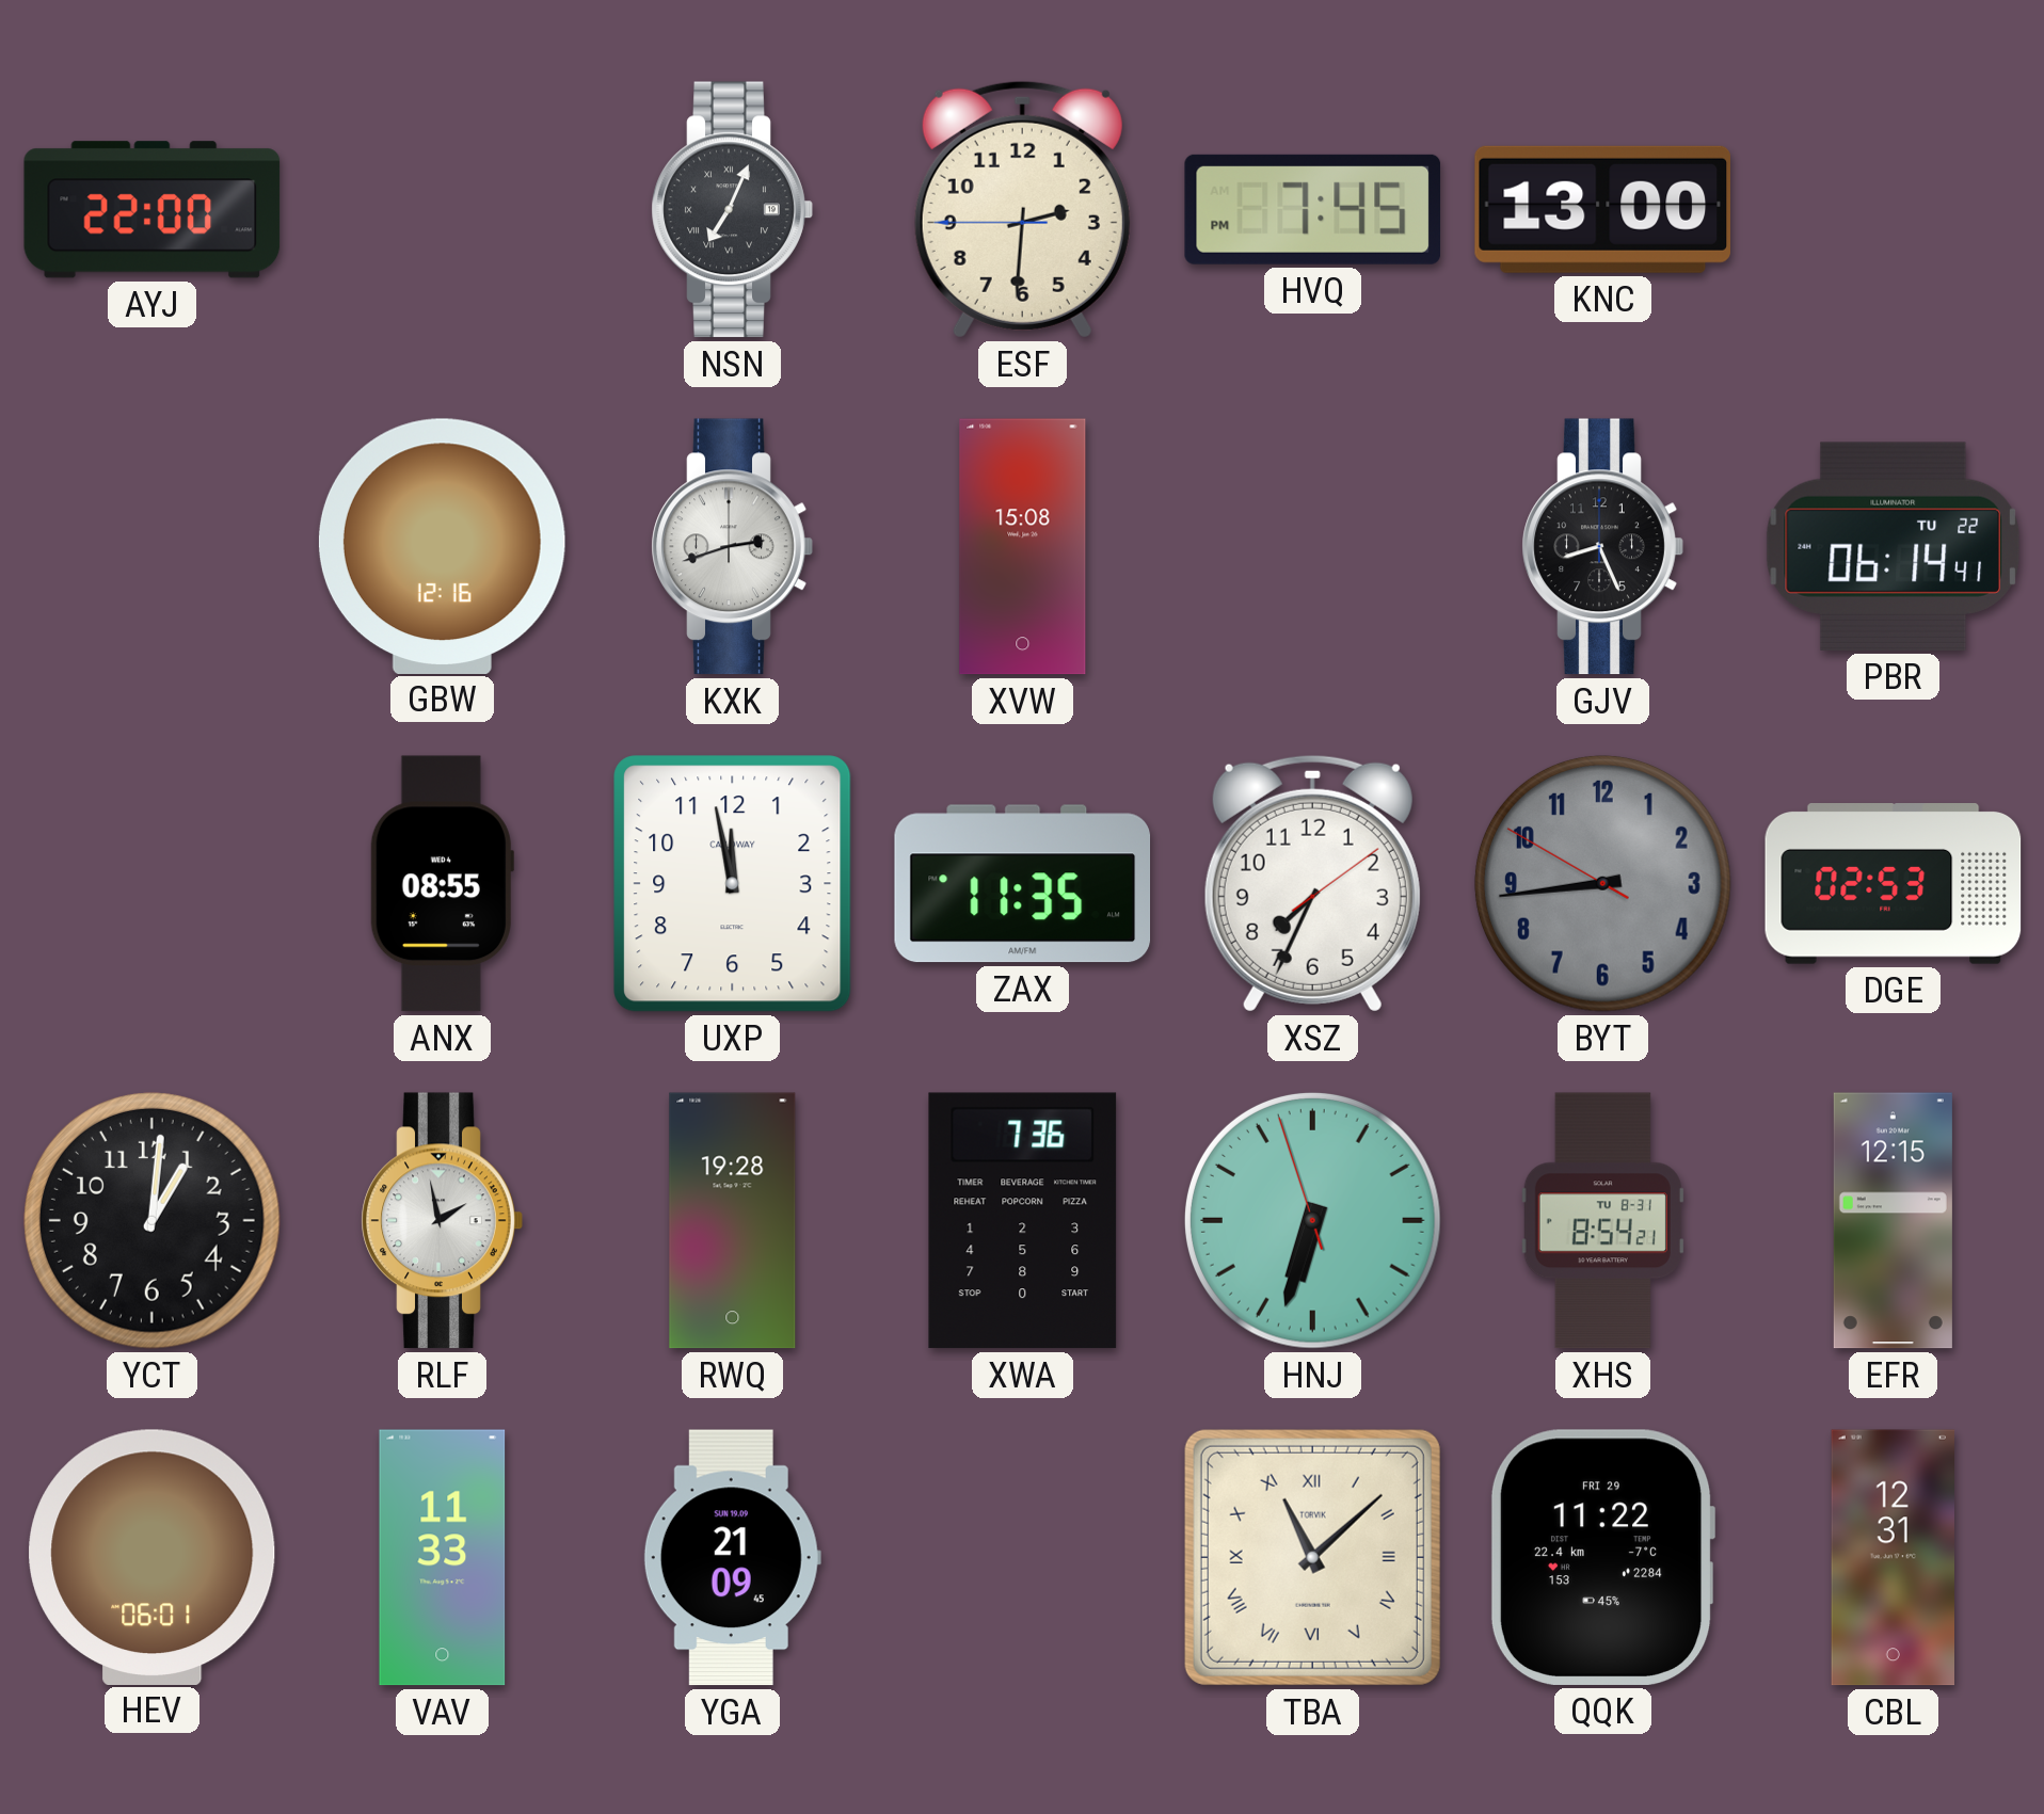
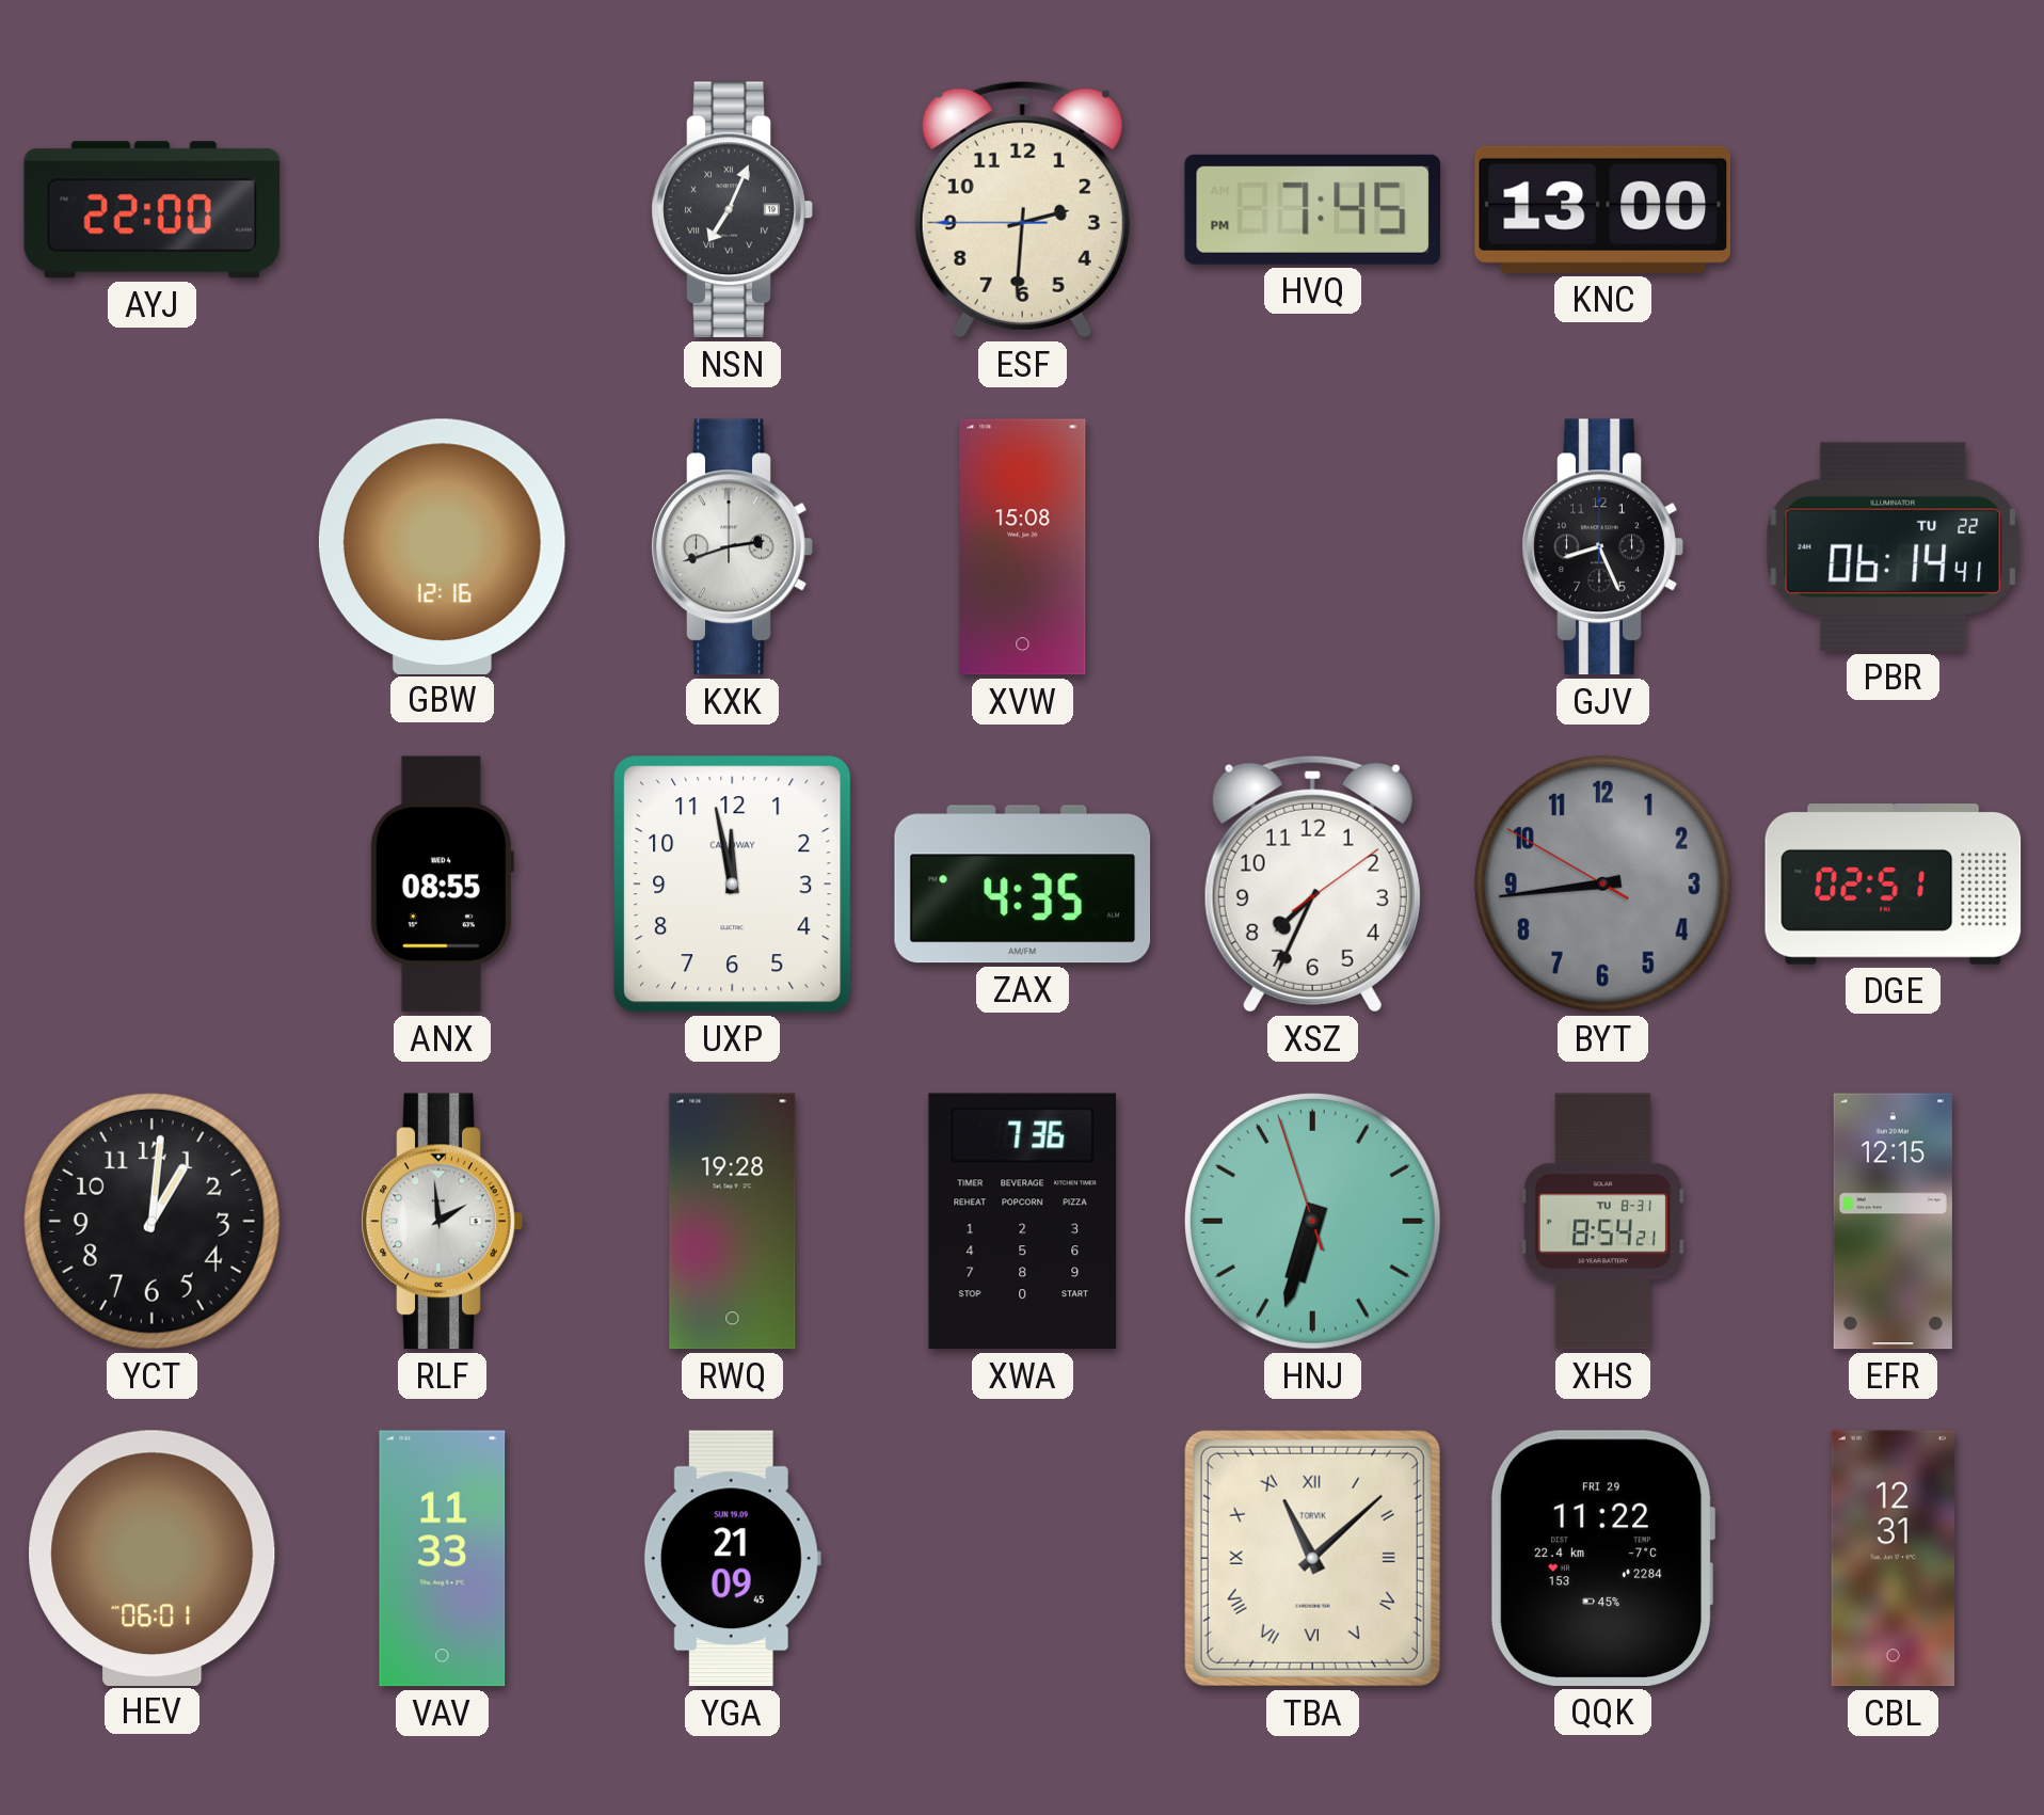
ZAX: 11:35 -> 4:35
DGE: 02:53 -> 02:51
RLF: 1:58 -> 1:59
